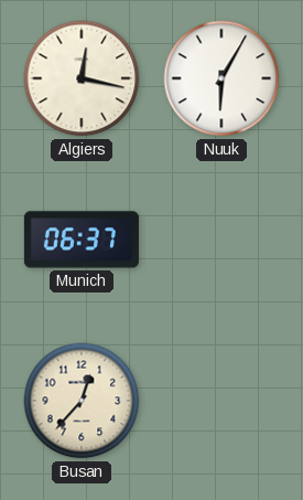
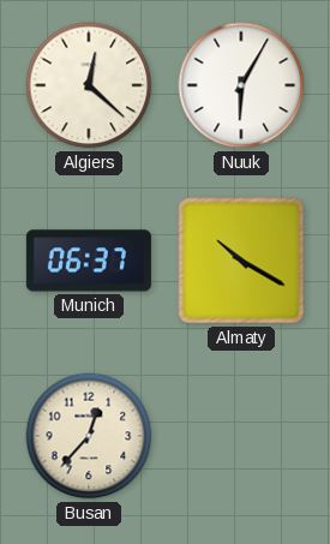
Algiers: 12:17 -> 12:22
Almaty: none -> 10:20
